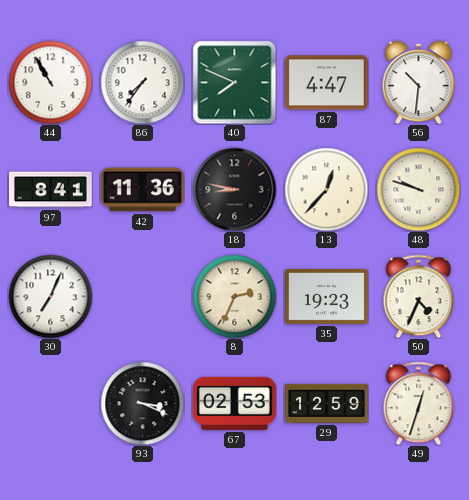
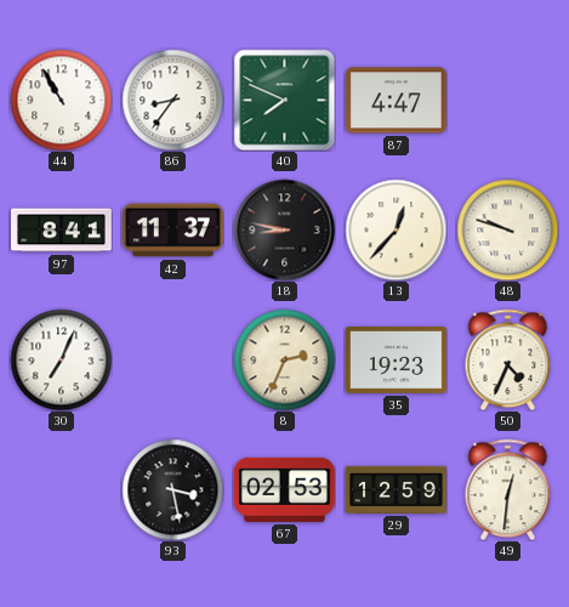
86: 7:36 -> 8:36
56: 10:31 -> none
42: 11:36 -> 11:37
93: 3:19 -> 3:28
49: 12:33 -> 12:31
